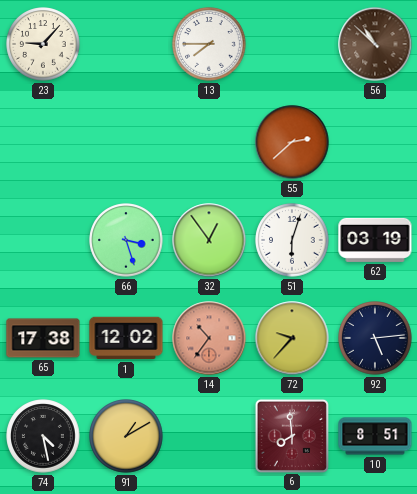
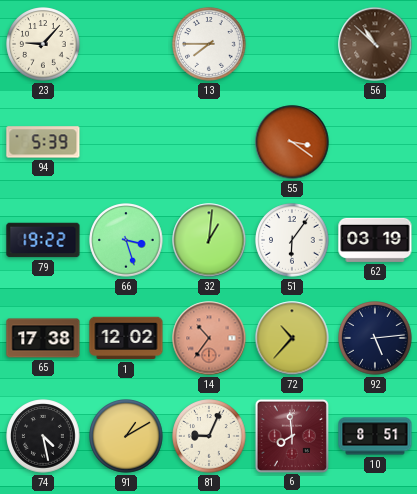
94: none -> 5:39
55: 2:38 -> 3:21
79: none -> 19:22
32: 12:54 -> 1:01
51: 6:03 -> 6:06
72: 9:37 -> 10:37
81: none -> 9:04
